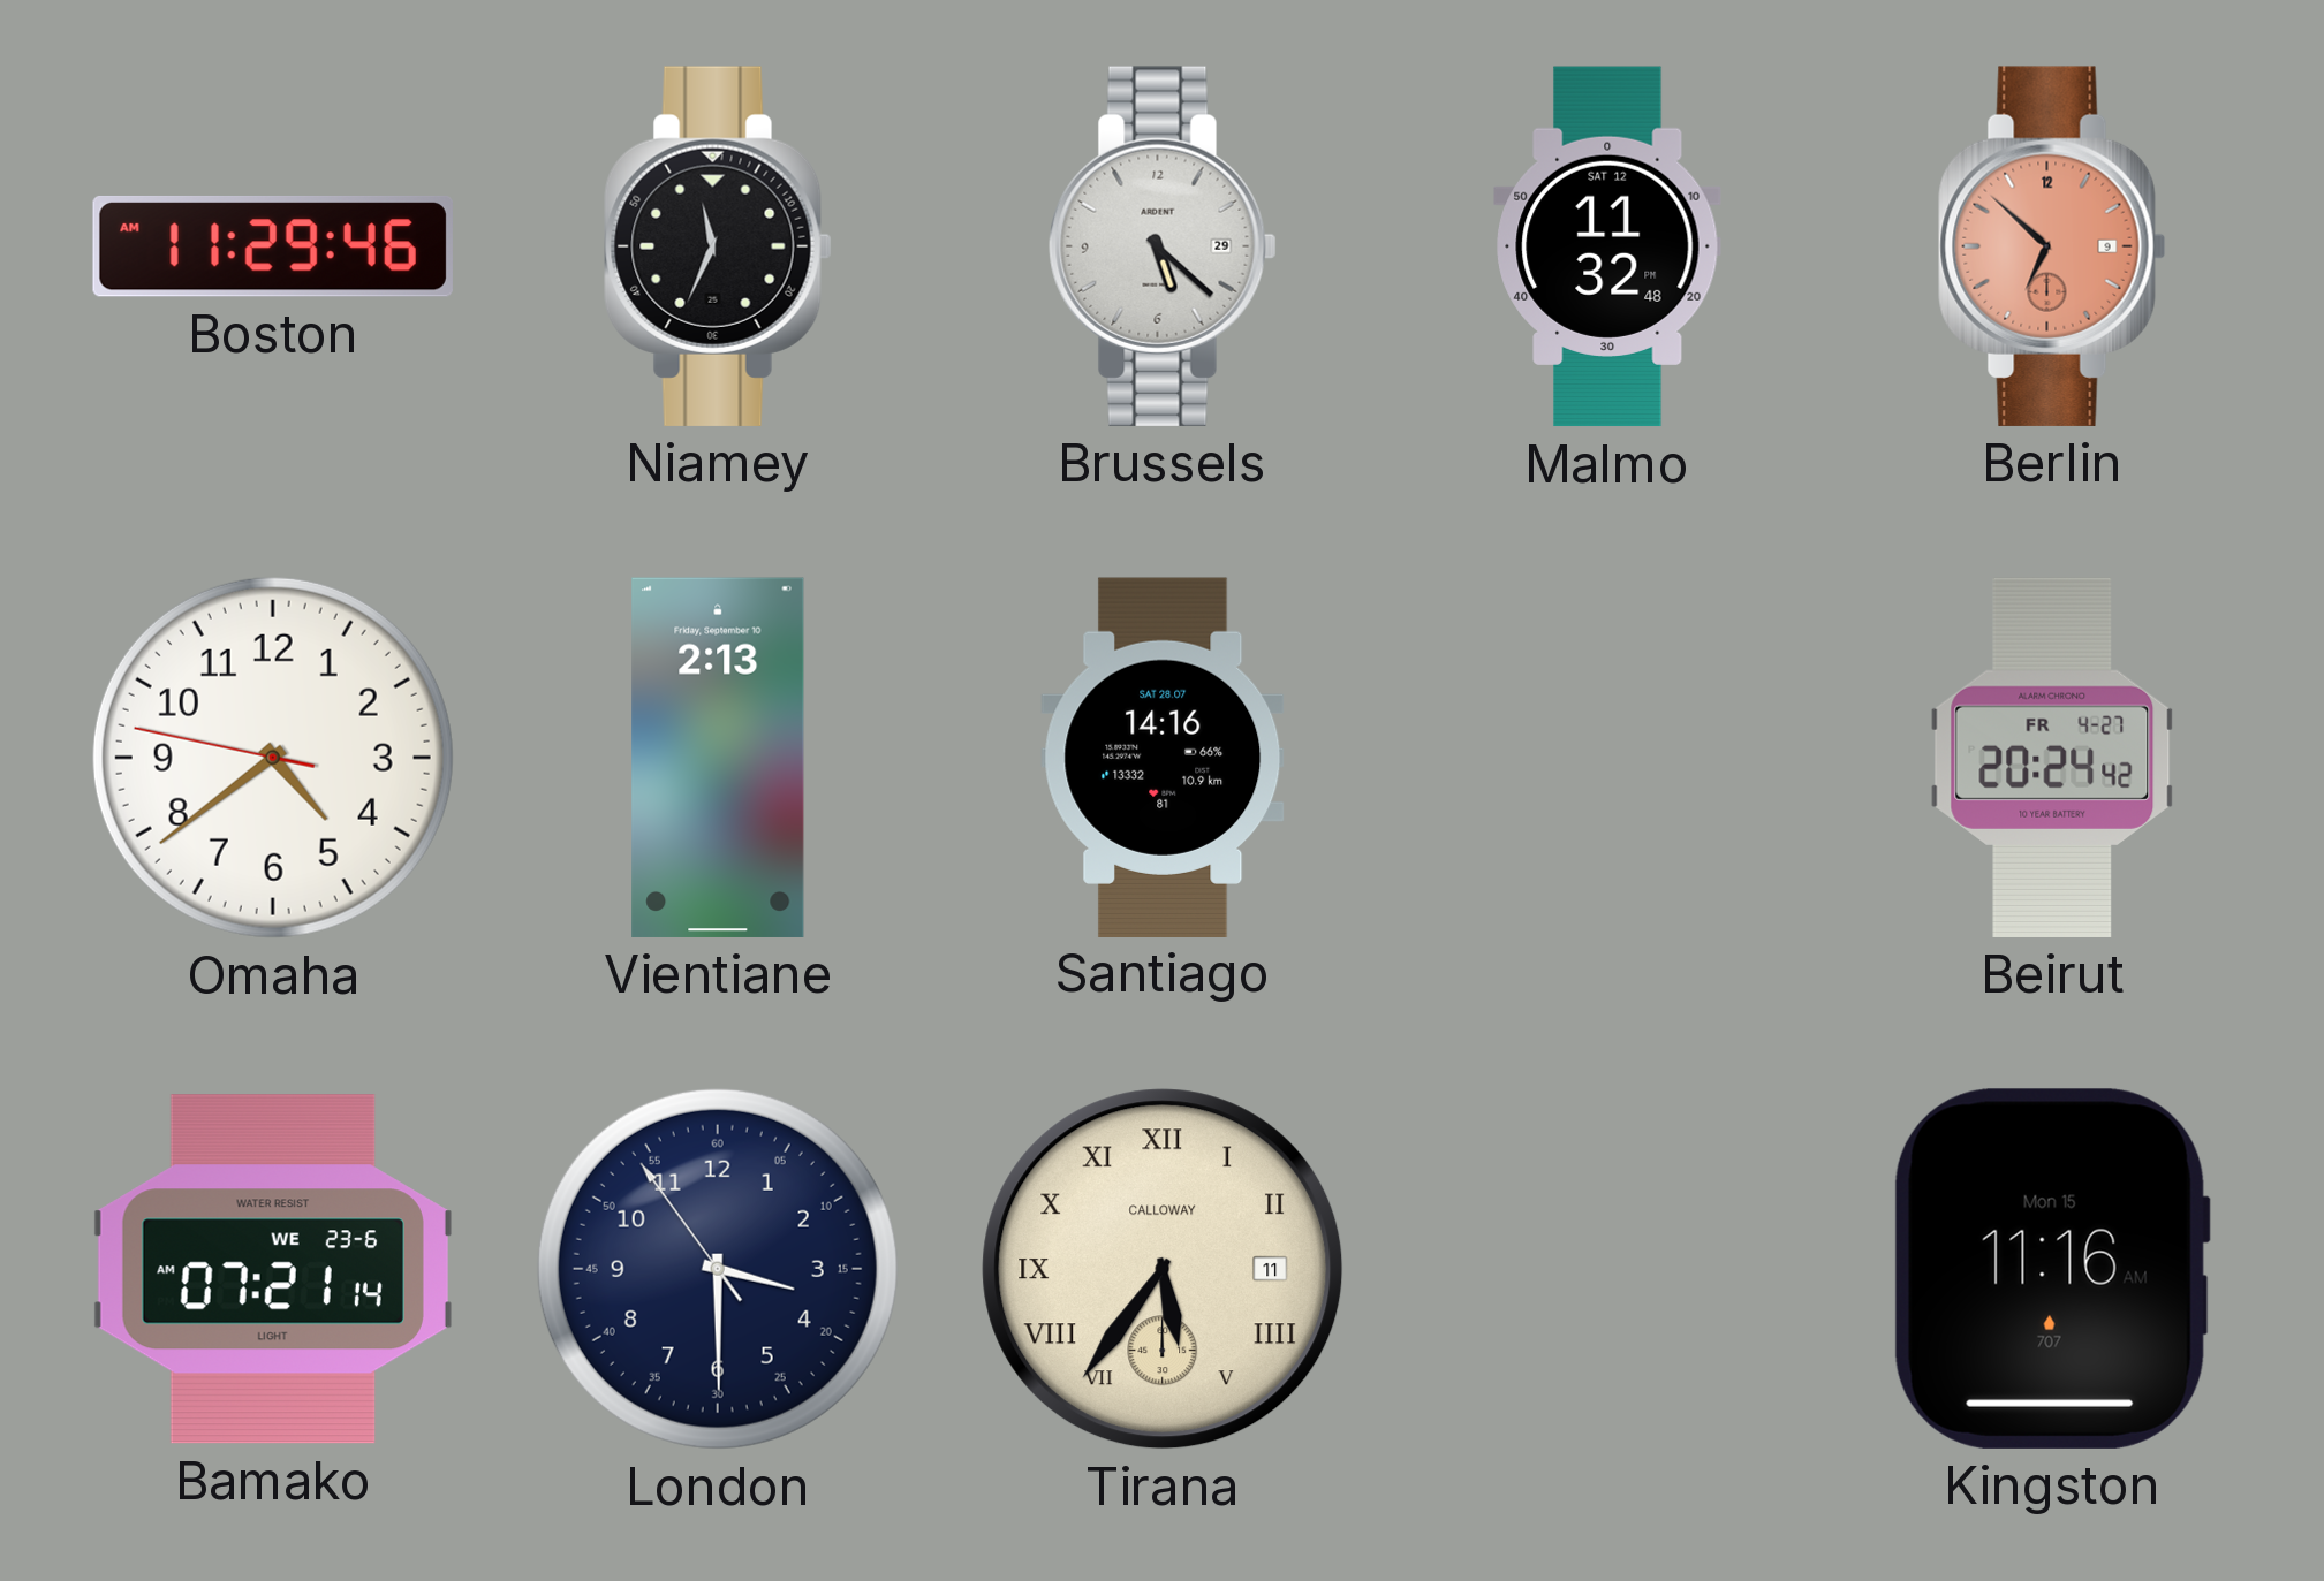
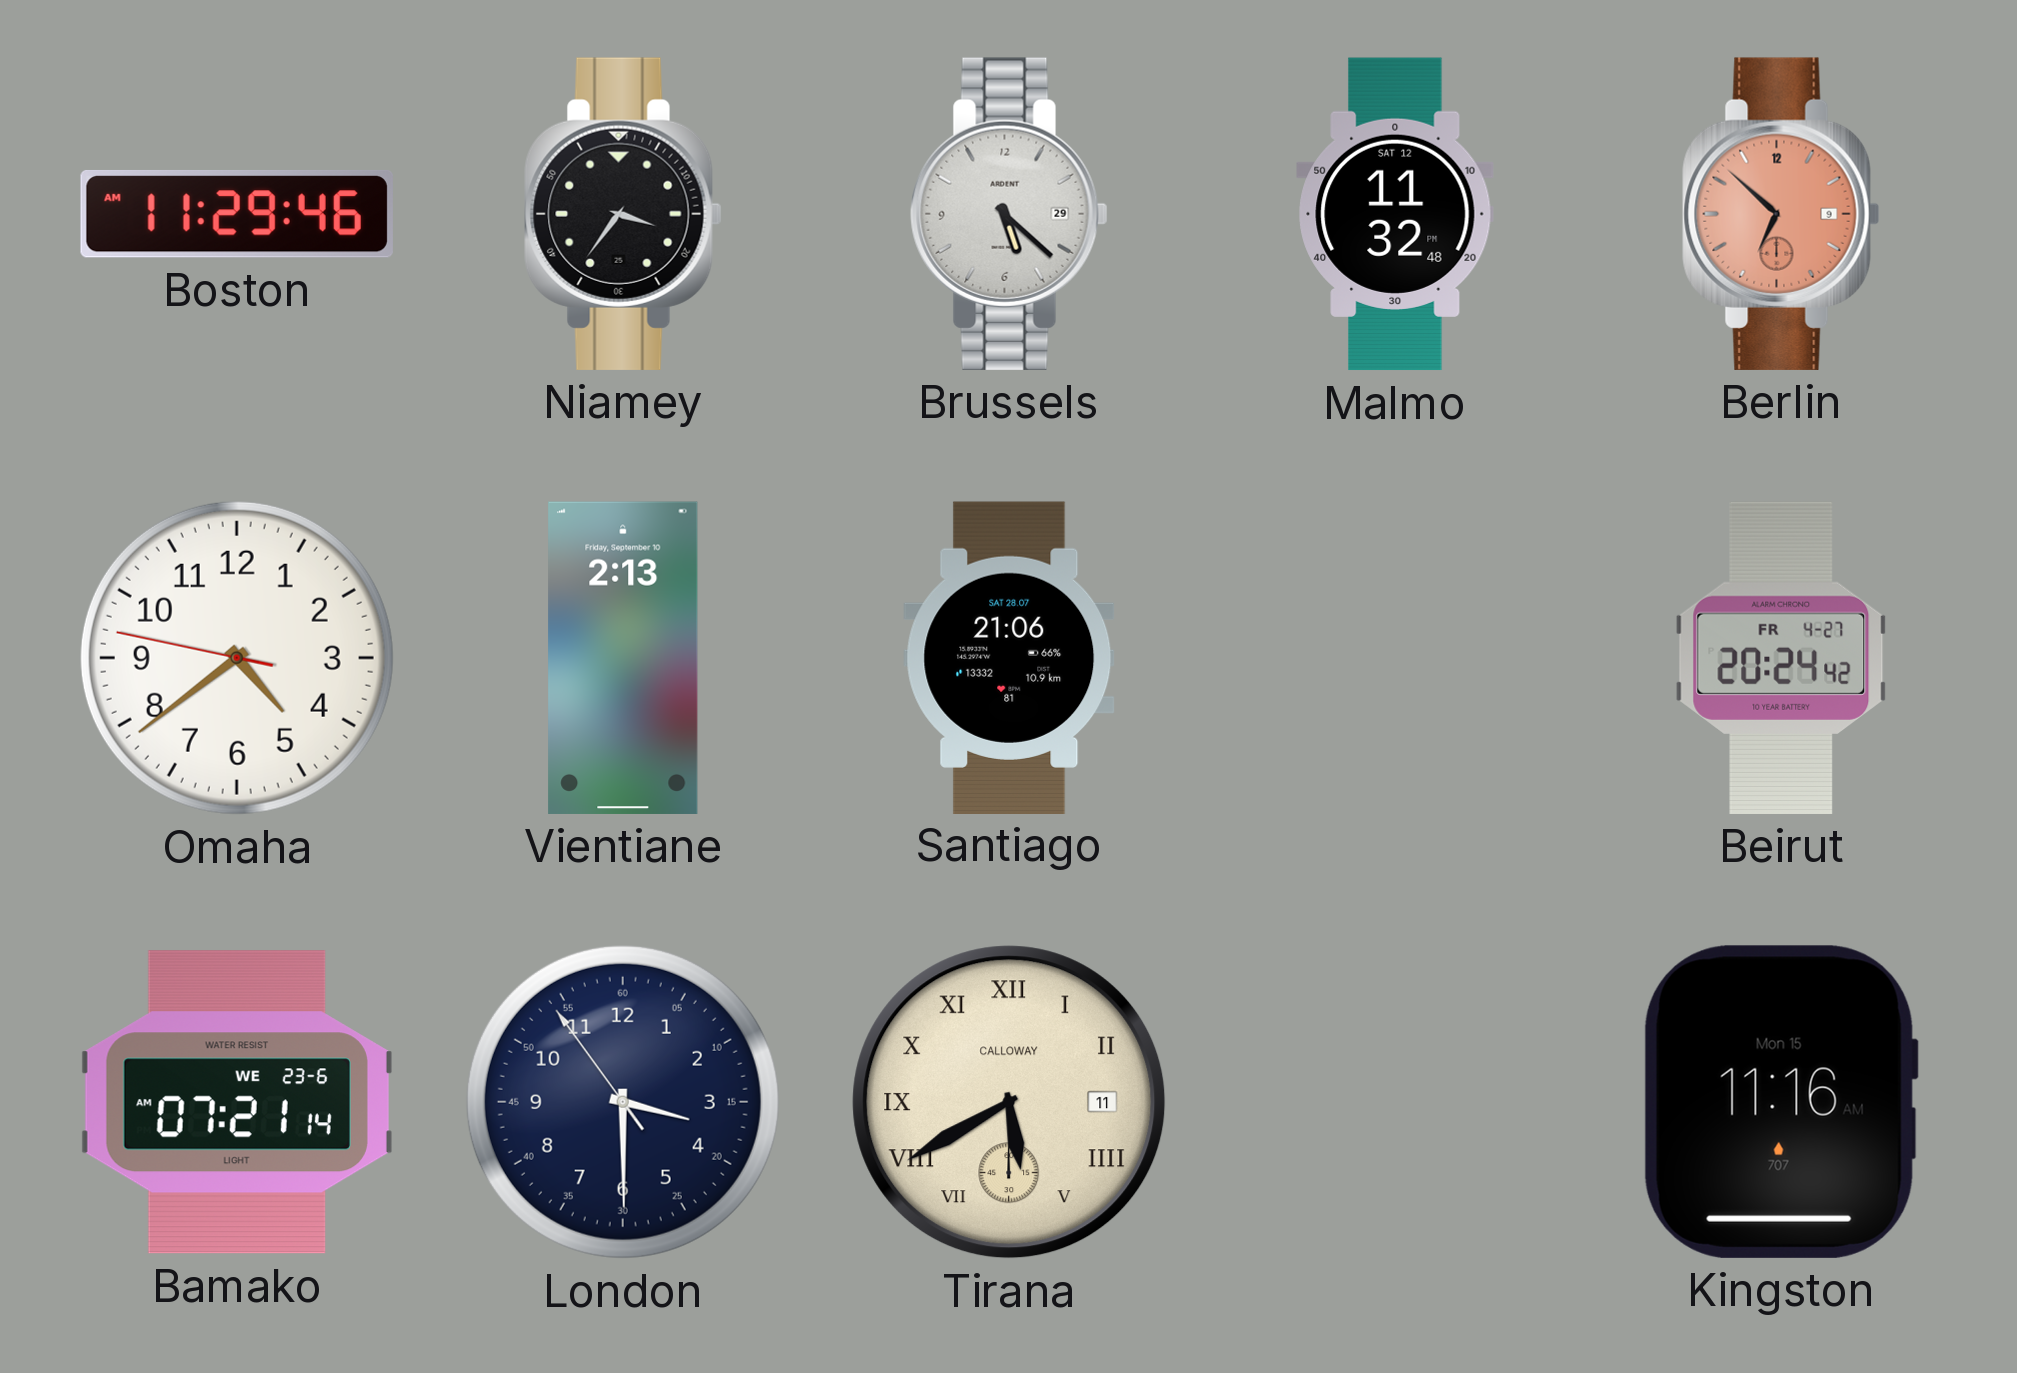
Niamey: 11:34 -> 3:36
Santiago: 14:16 -> 21:06
Tirana: 5:36 -> 5:40
